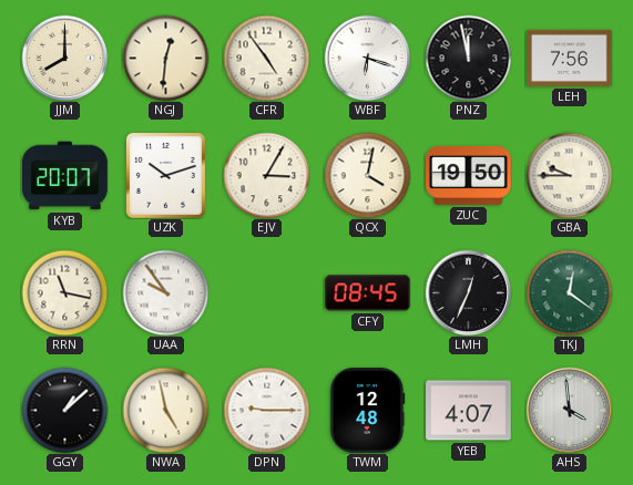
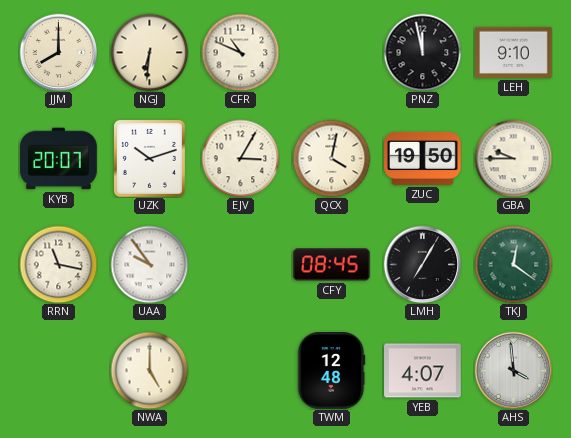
NGJ: 12:31 -> 6:31
CFR: 4:54 -> 10:49
WBF: 6:18 -> none
LEH: 7:56 -> 9:10
LMH: 12:34 -> 7:05
GGY: 1:08 -> none
NWA: 4:58 -> 5:00
DPN: 9:15 -> none
